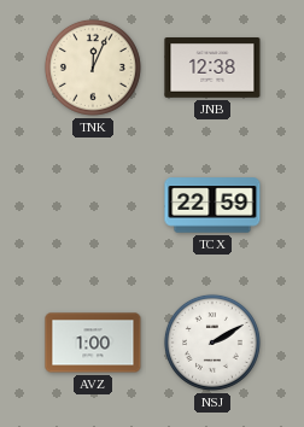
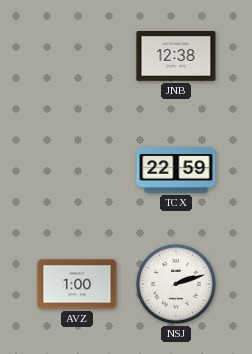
TNK: 12:04 -> none
NSJ: 2:10 -> 2:12
